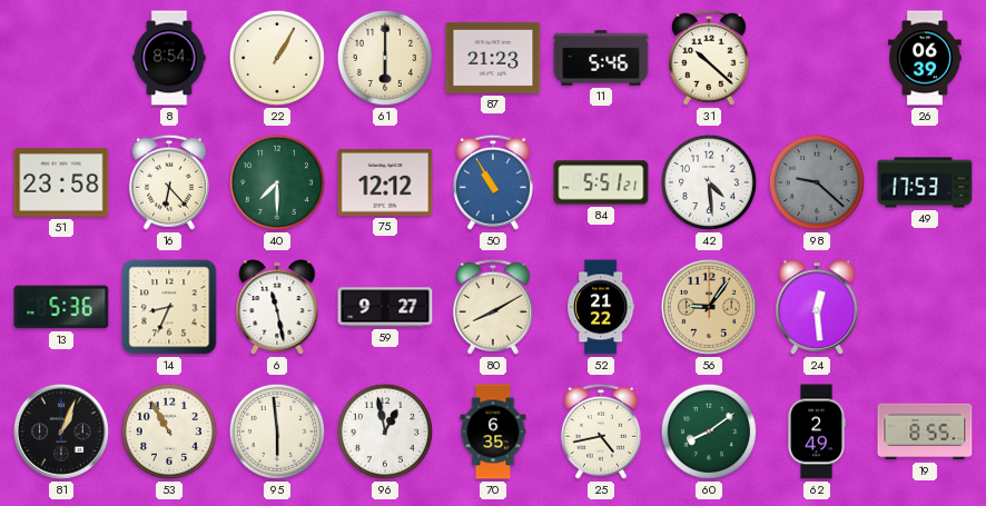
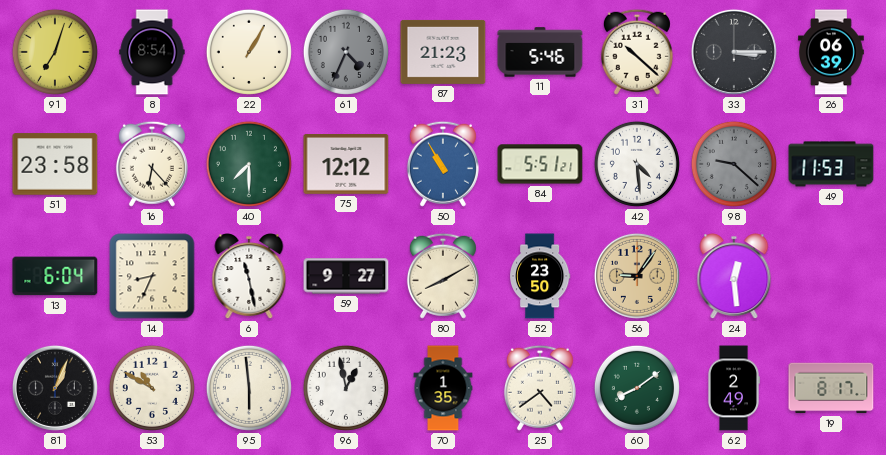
91: none -> 7:03
61: 6:00 -> 4:34
61 dial: cream -> grey
33: none -> 3:15
49: 17:53 -> 11:53
13: 5:36 -> 6:04
52: 21:22 -> 23:50
53: 10:55 -> 10:50
70: 6:35 -> 1:35
25: 4:43 -> 4:39
19: 8:55 -> 8:17
